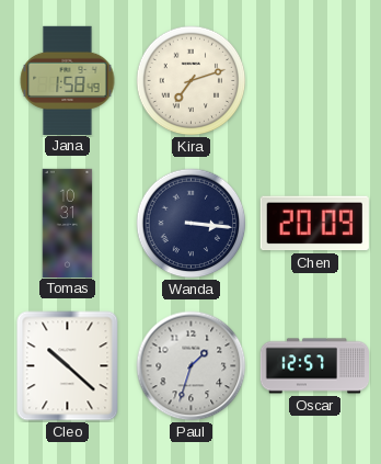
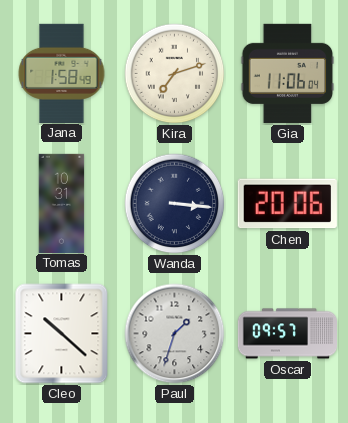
Gia: none -> 11:06
Chen: 20:09 -> 20:06
Oscar: 12:57 -> 09:57
